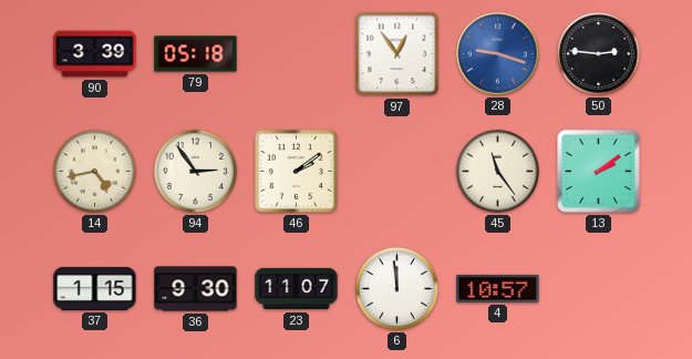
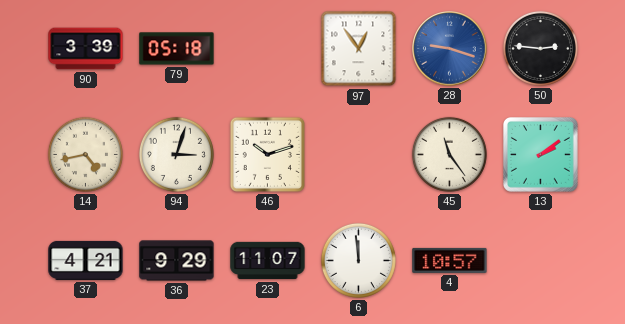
94: 2:54 -> 3:03
46: 2:09 -> 10:12
37: 1:15 -> 4:21
36: 9:30 -> 9:29
